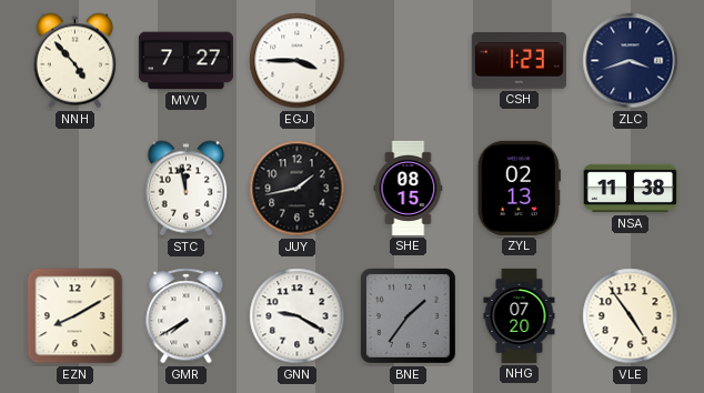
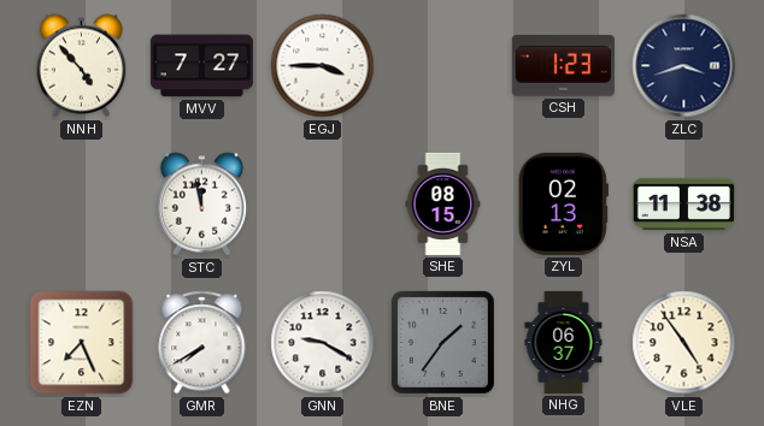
JUY: 1:43 -> none
EZN: 8:10 -> 7:26
NHG: 07:20 -> 06:37
